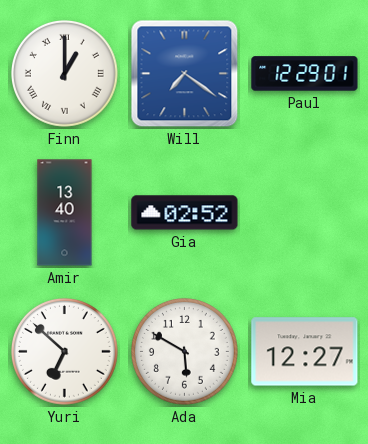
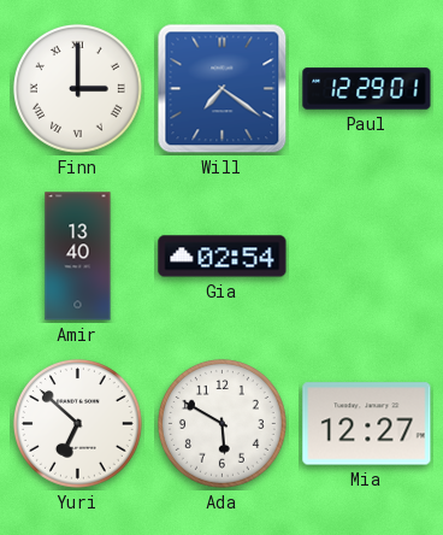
Finn: 1:00 -> 3:00
Gia: 02:52 -> 02:54
